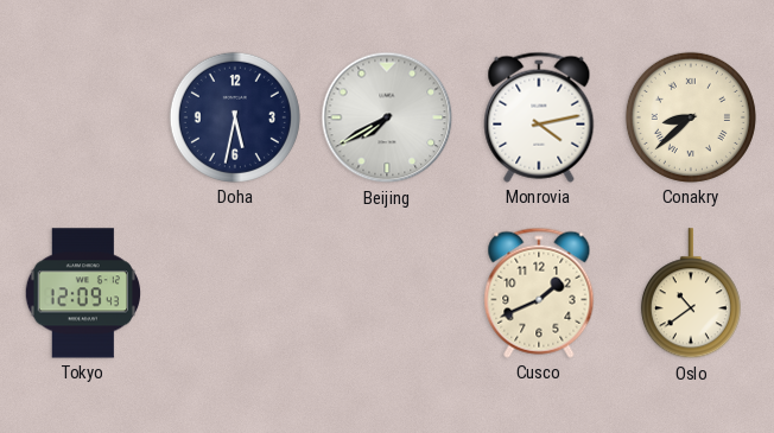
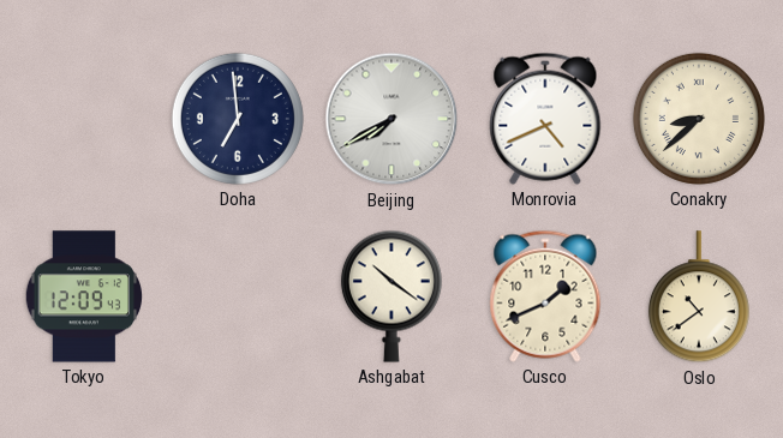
Doha: 5:32 -> 6:59
Monrovia: 4:13 -> 4:41
Ashgabat: none -> 10:21
